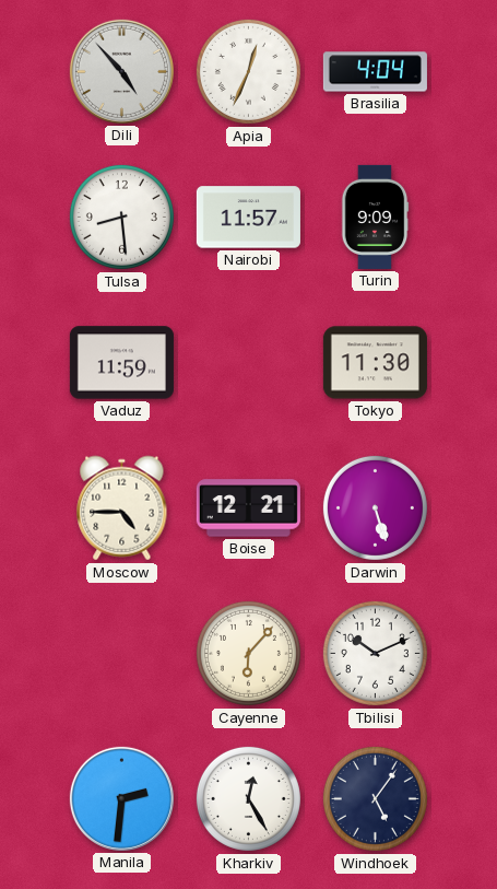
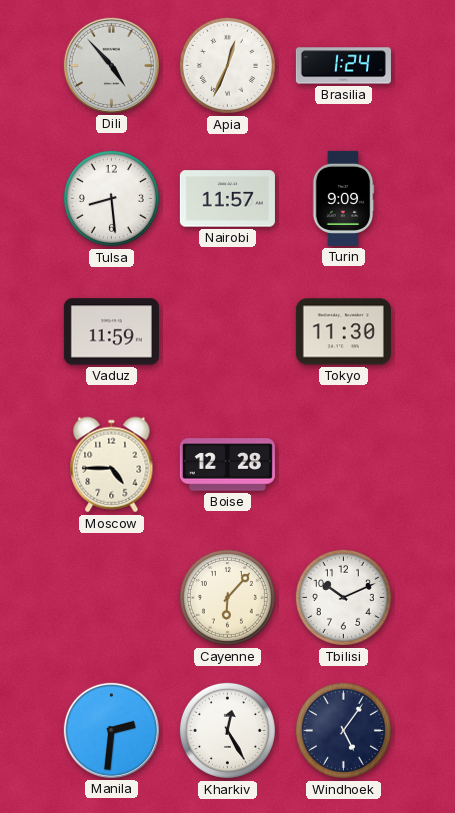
Brasilia: 4:04 -> 1:24
Boise: 12:21 -> 12:28
Darwin: 5:27 -> none
